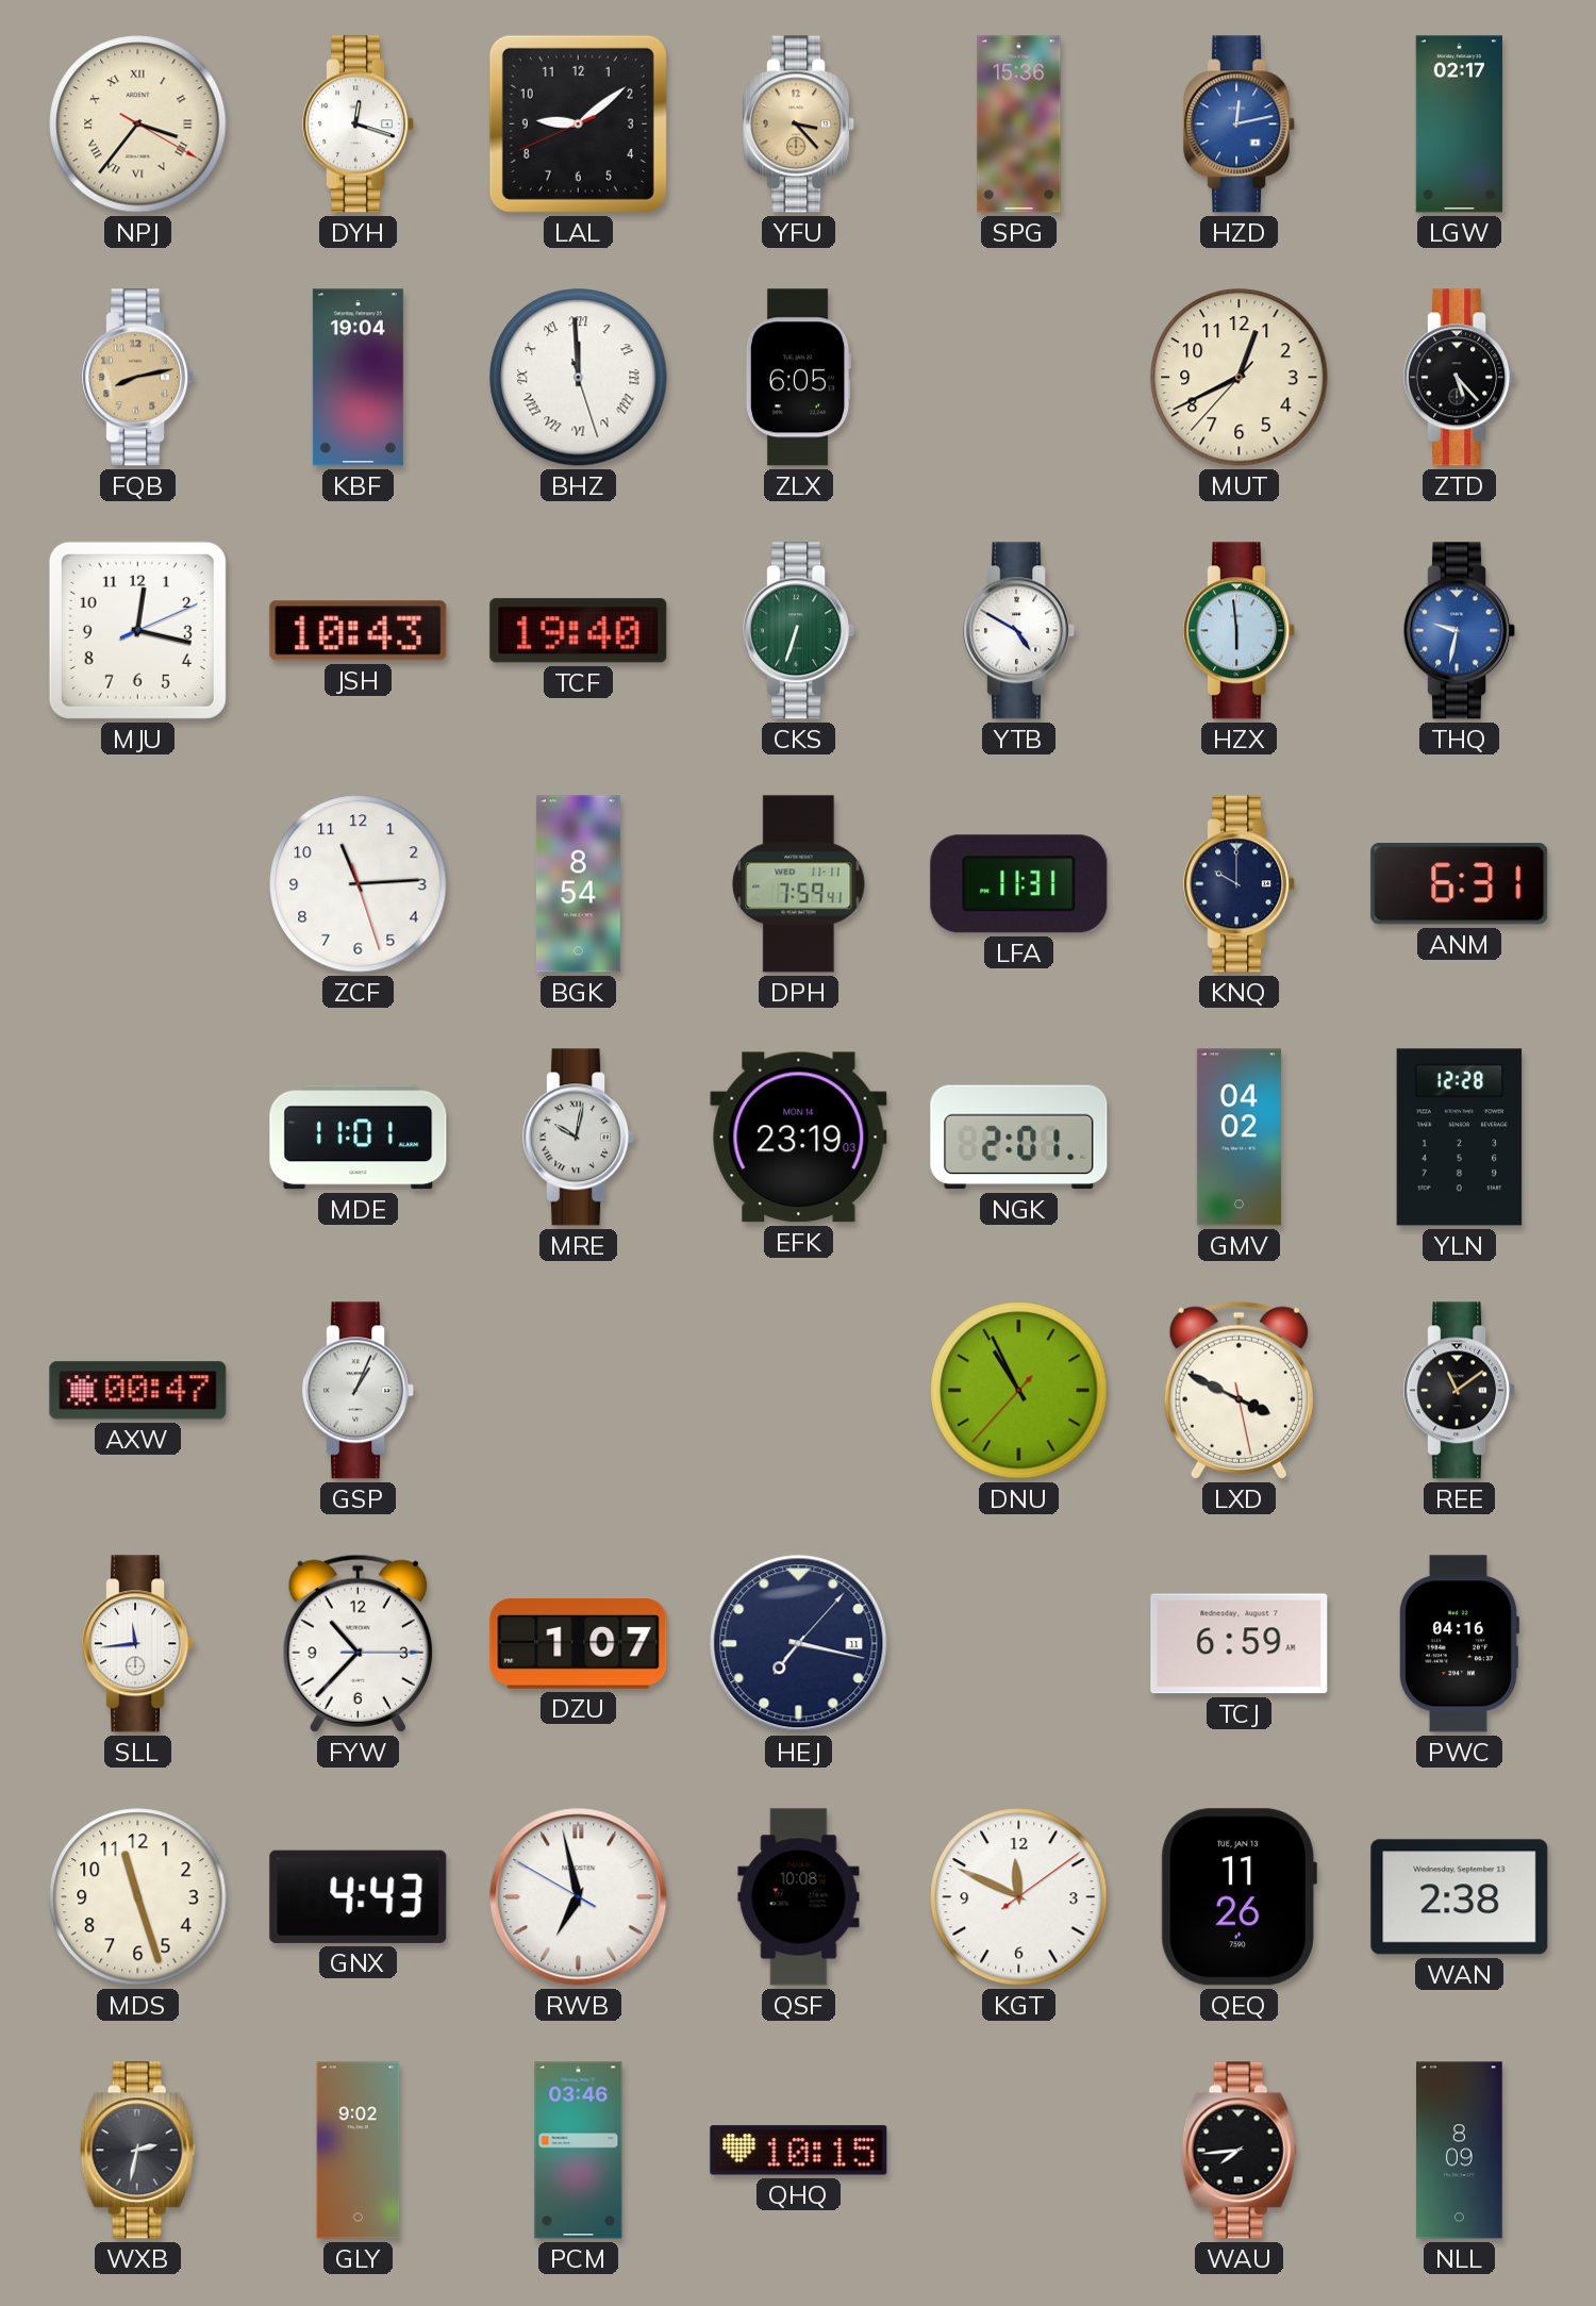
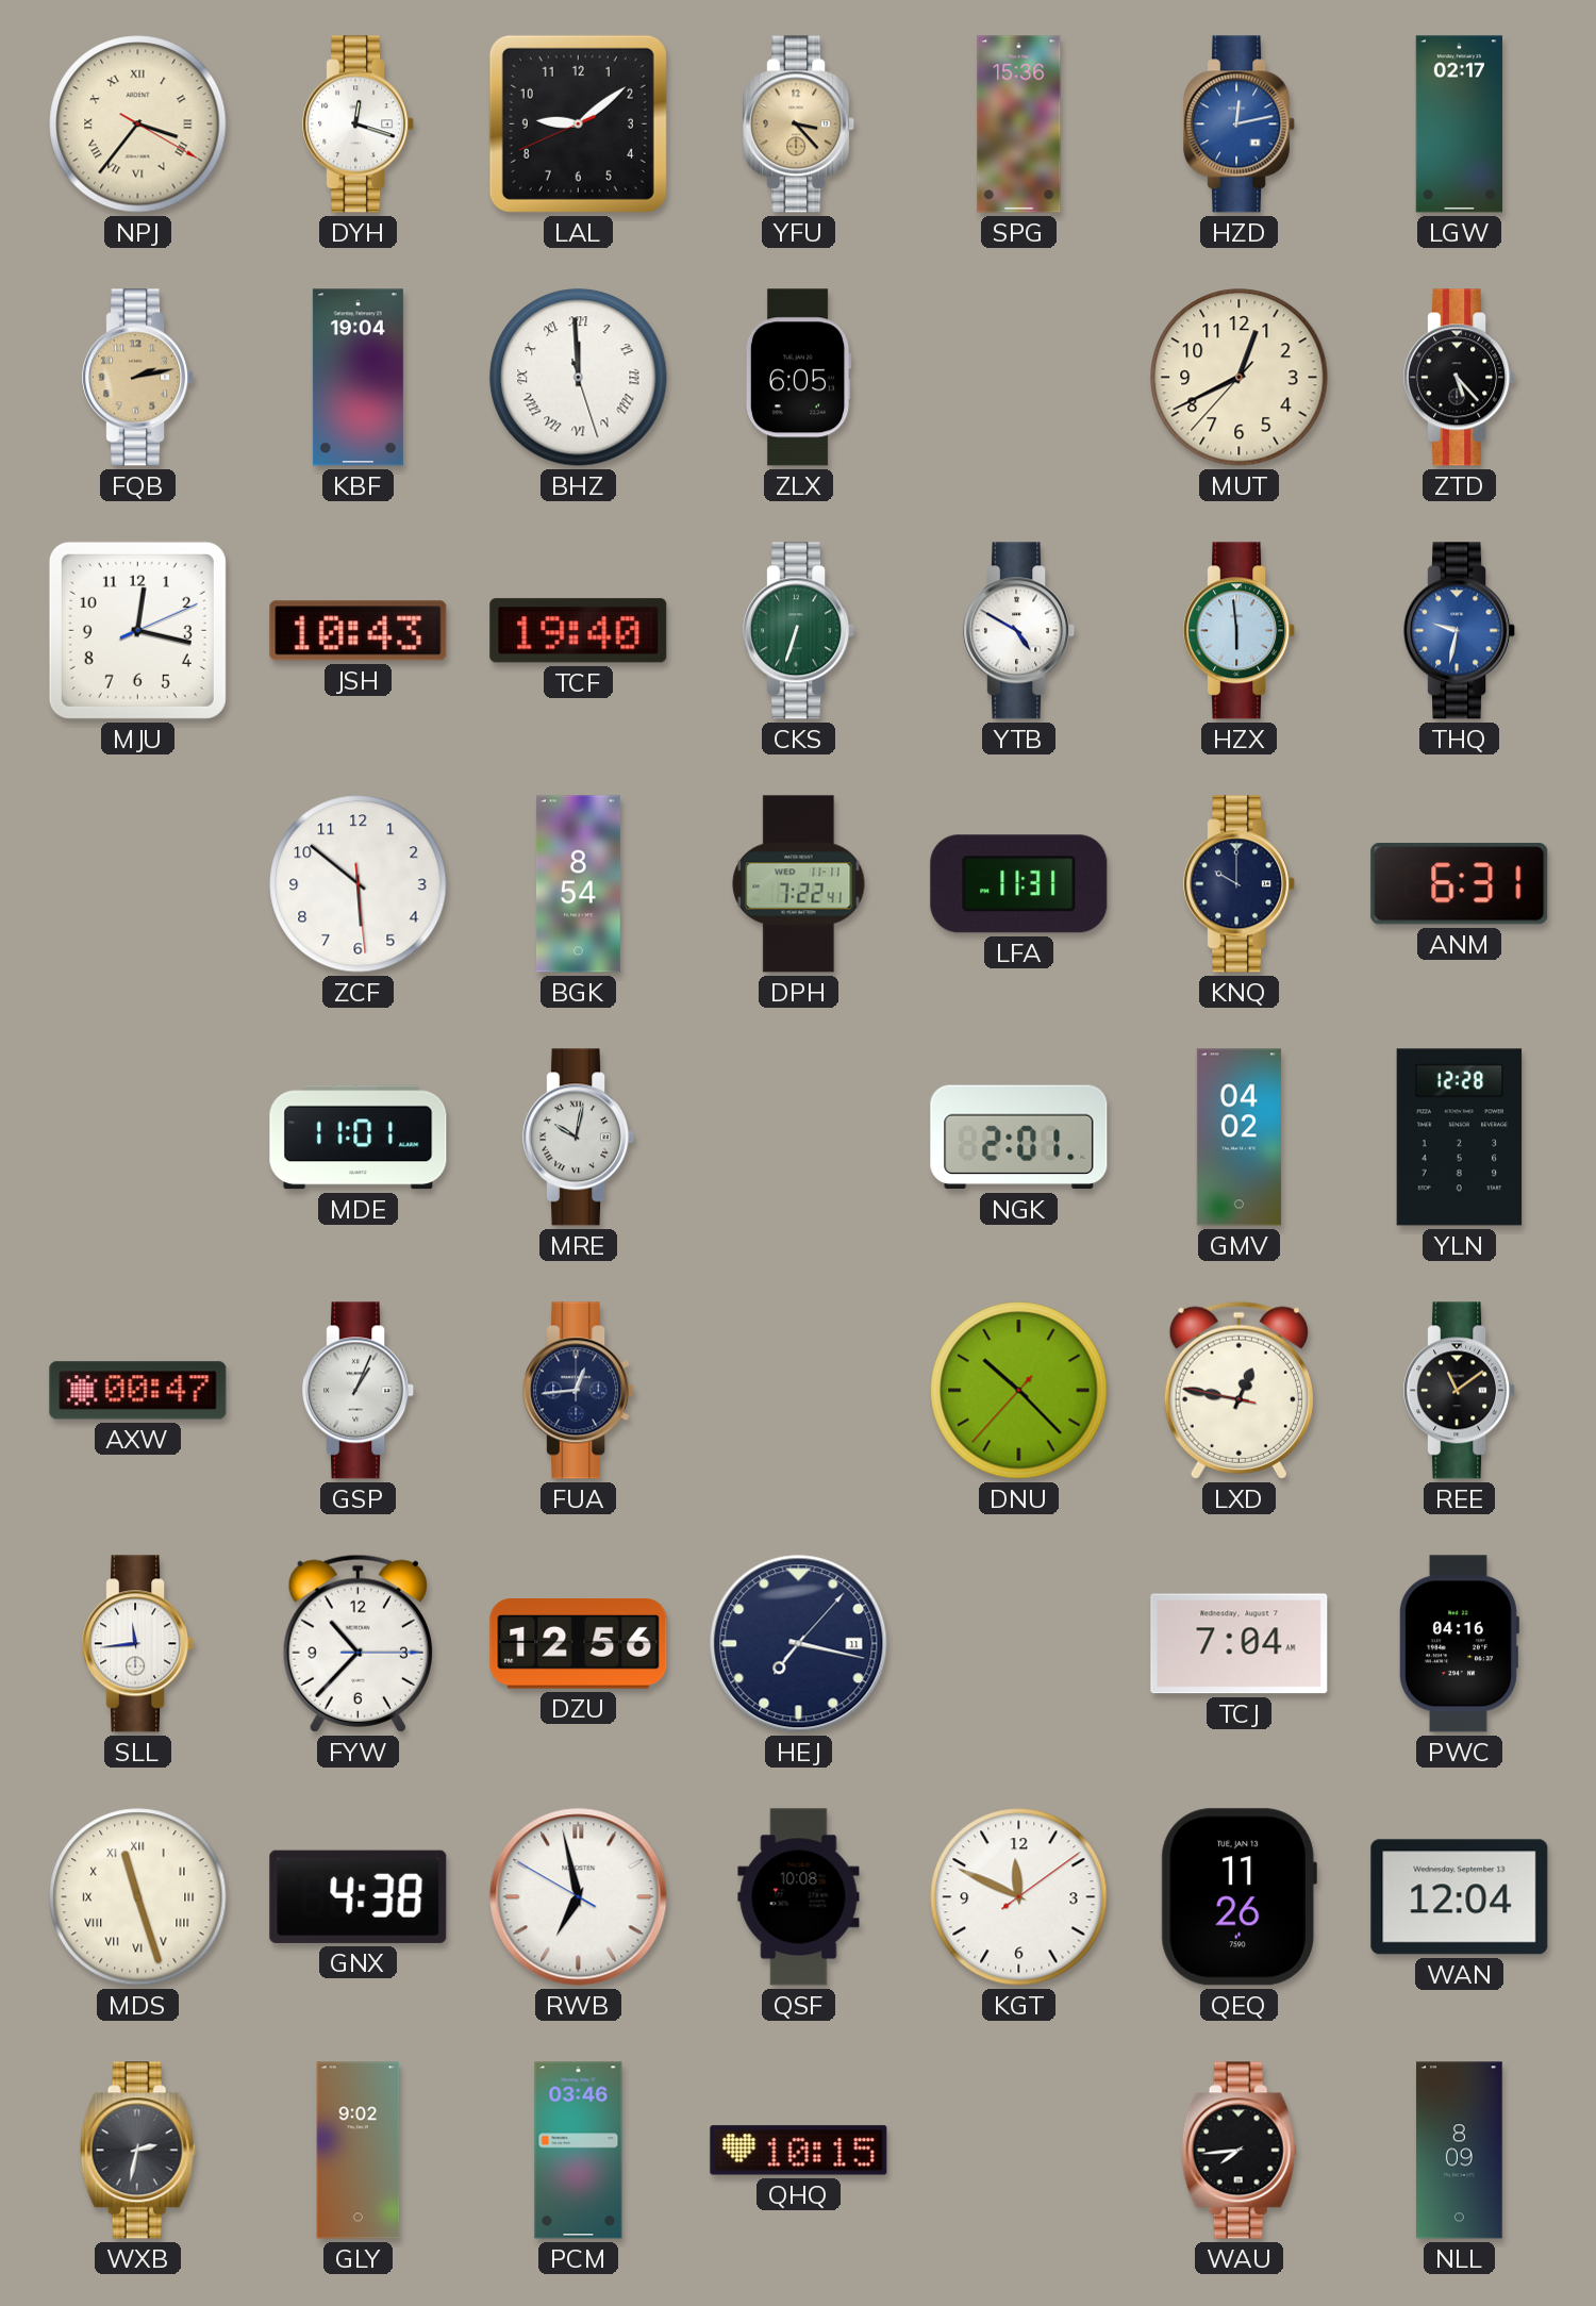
FQB: 8:13 -> 2:13
ZCF: 11:14 -> 5:51
DPH: 7:59 -> 7:22
EFK: 23:19 -> none
FUA: none -> 12:44
DNU: 10:55 -> 10:22
LXD: 3:49 -> 12:46
DZU: 1:07 -> 12:56
TCJ: 6:59 -> 7:04
MDS numerals: Arabic -> Roman
GNX: 4:43 -> 4:38
WAN: 2:38 -> 12:04
